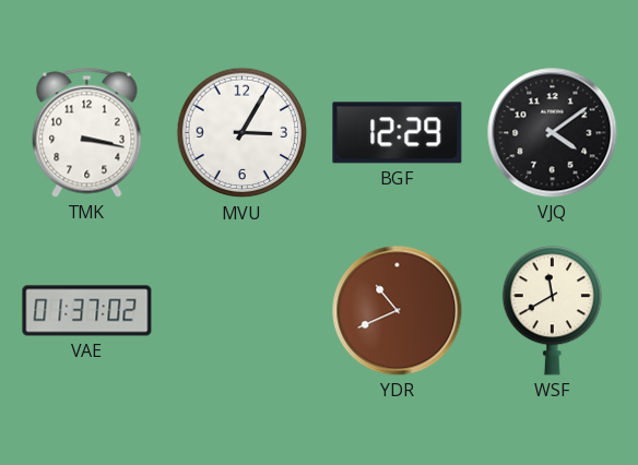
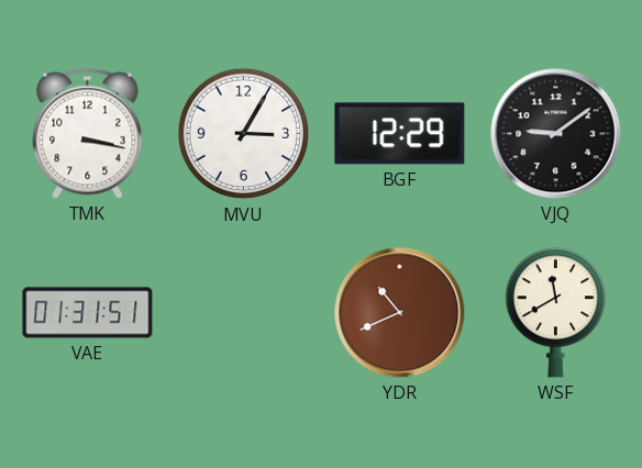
VJQ: 4:09 -> 9:09
VAE: 01:37 -> 01:31
